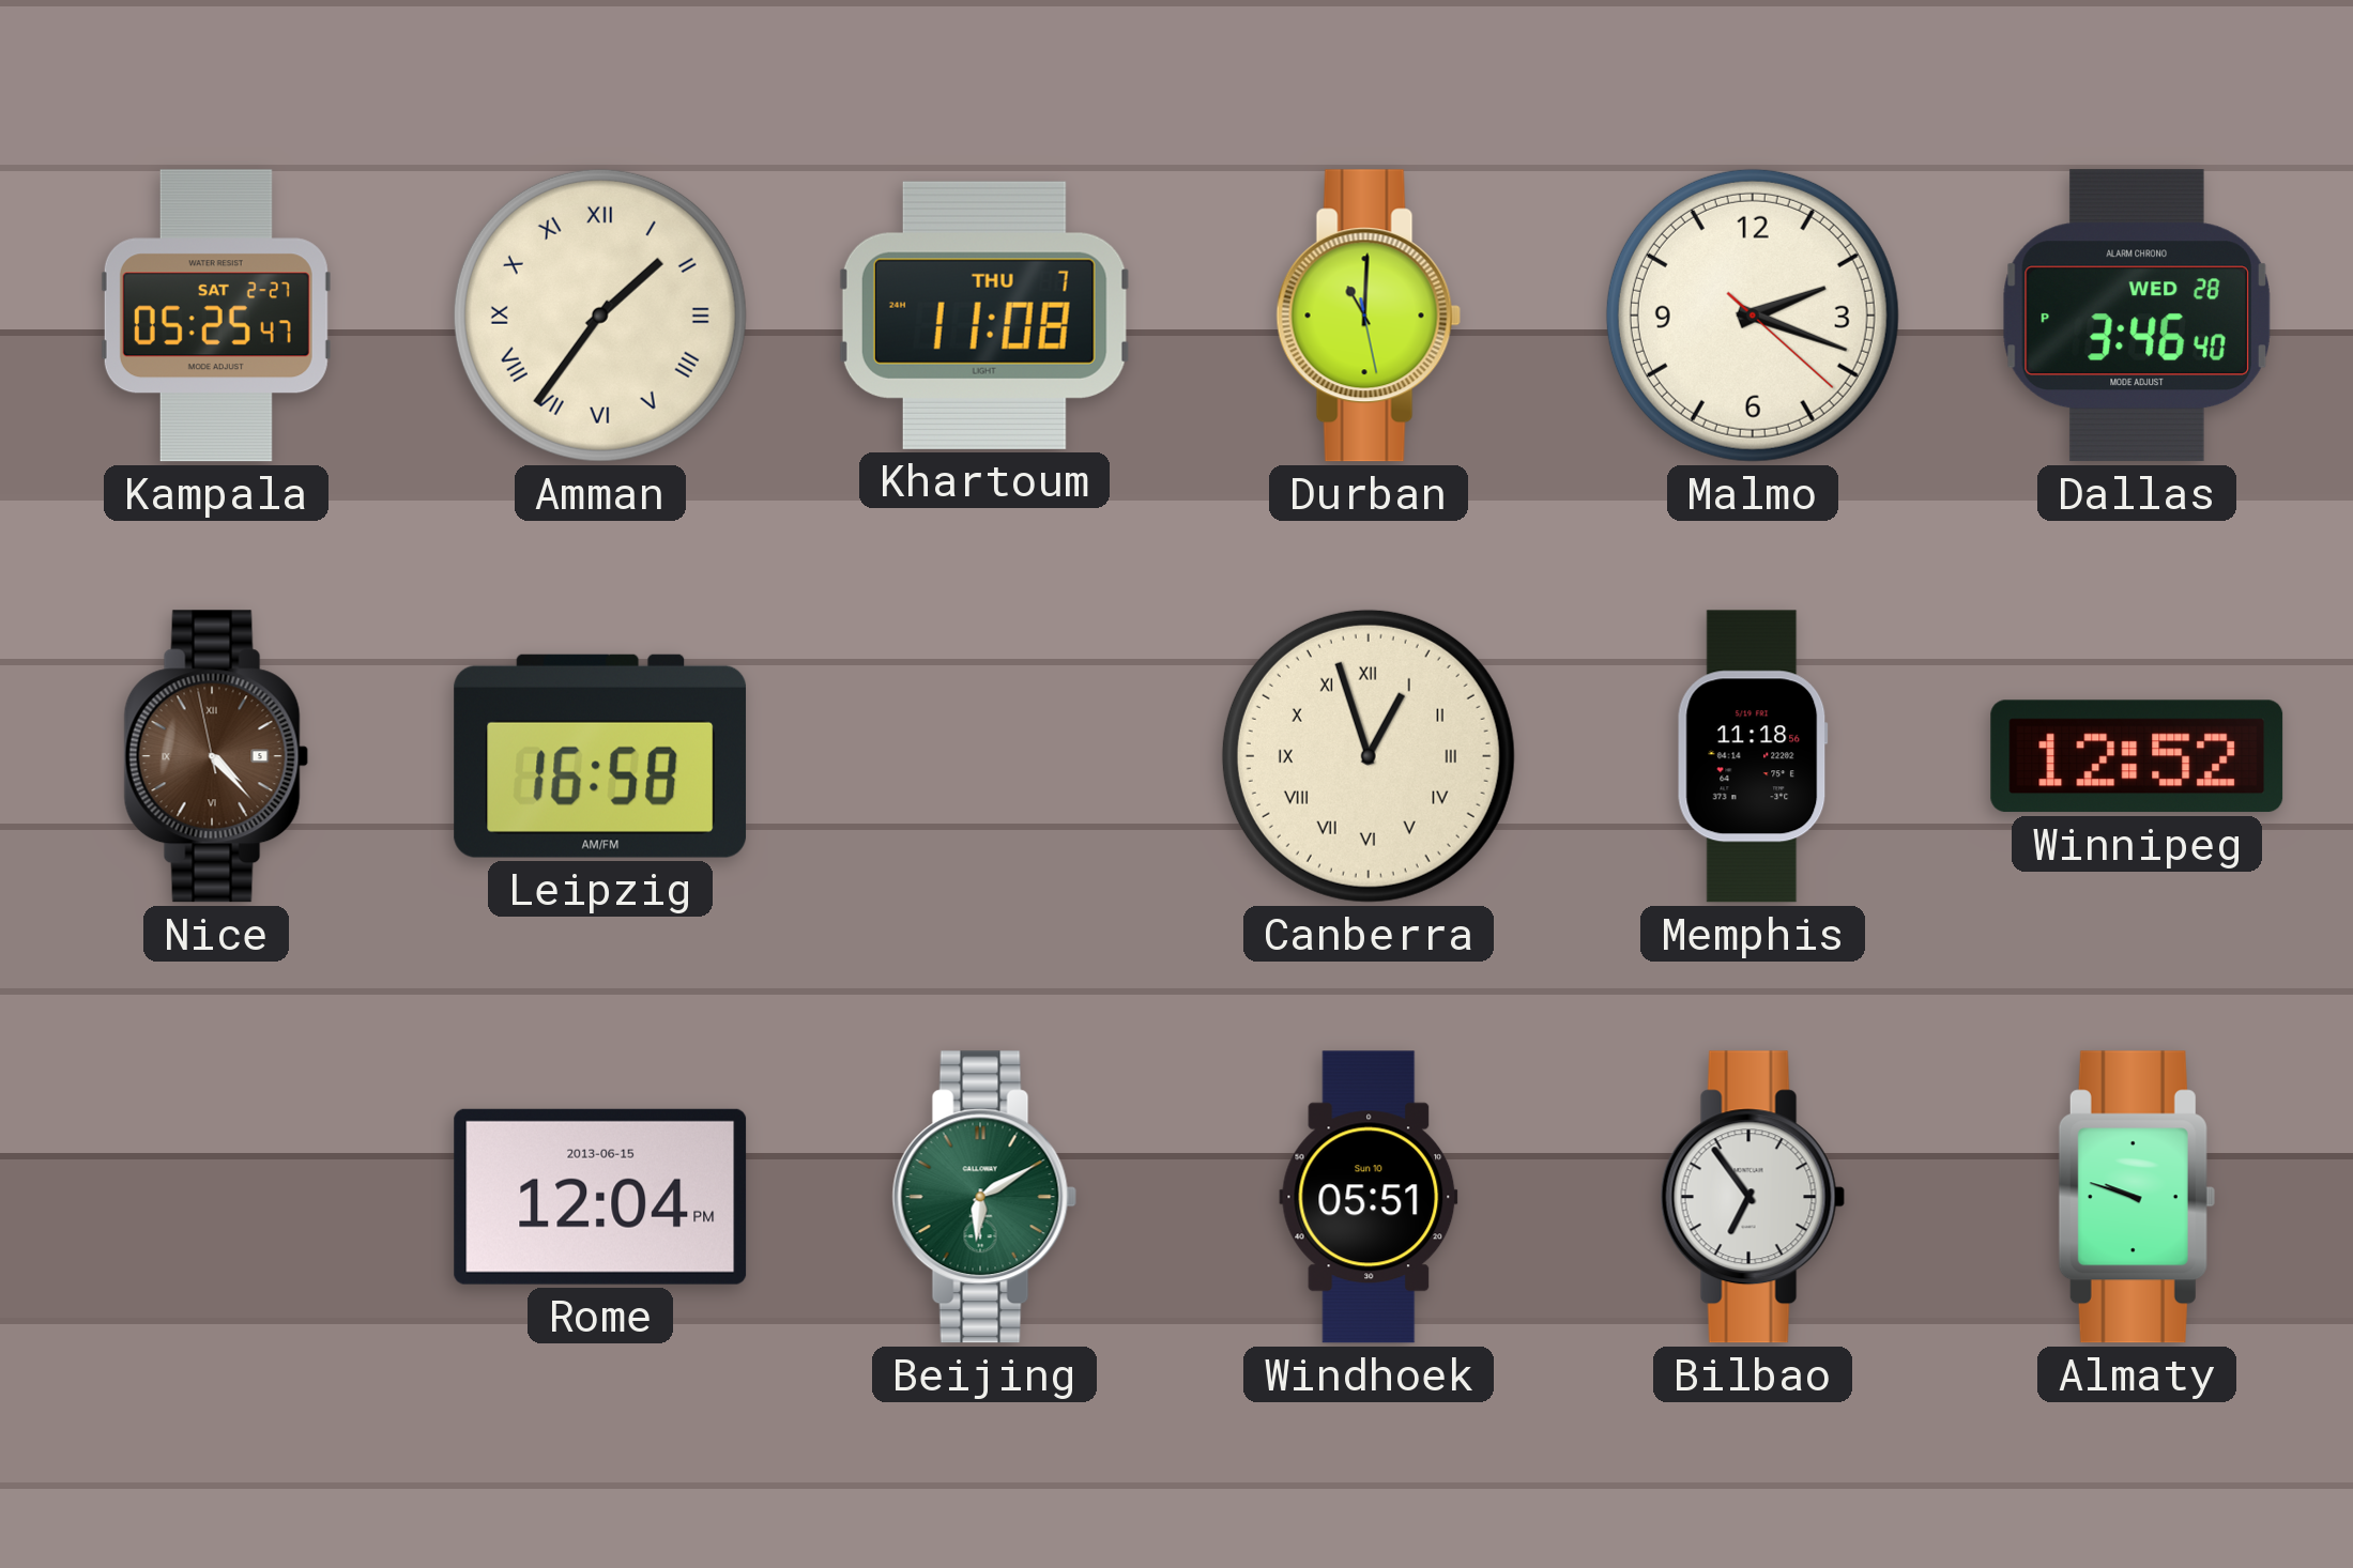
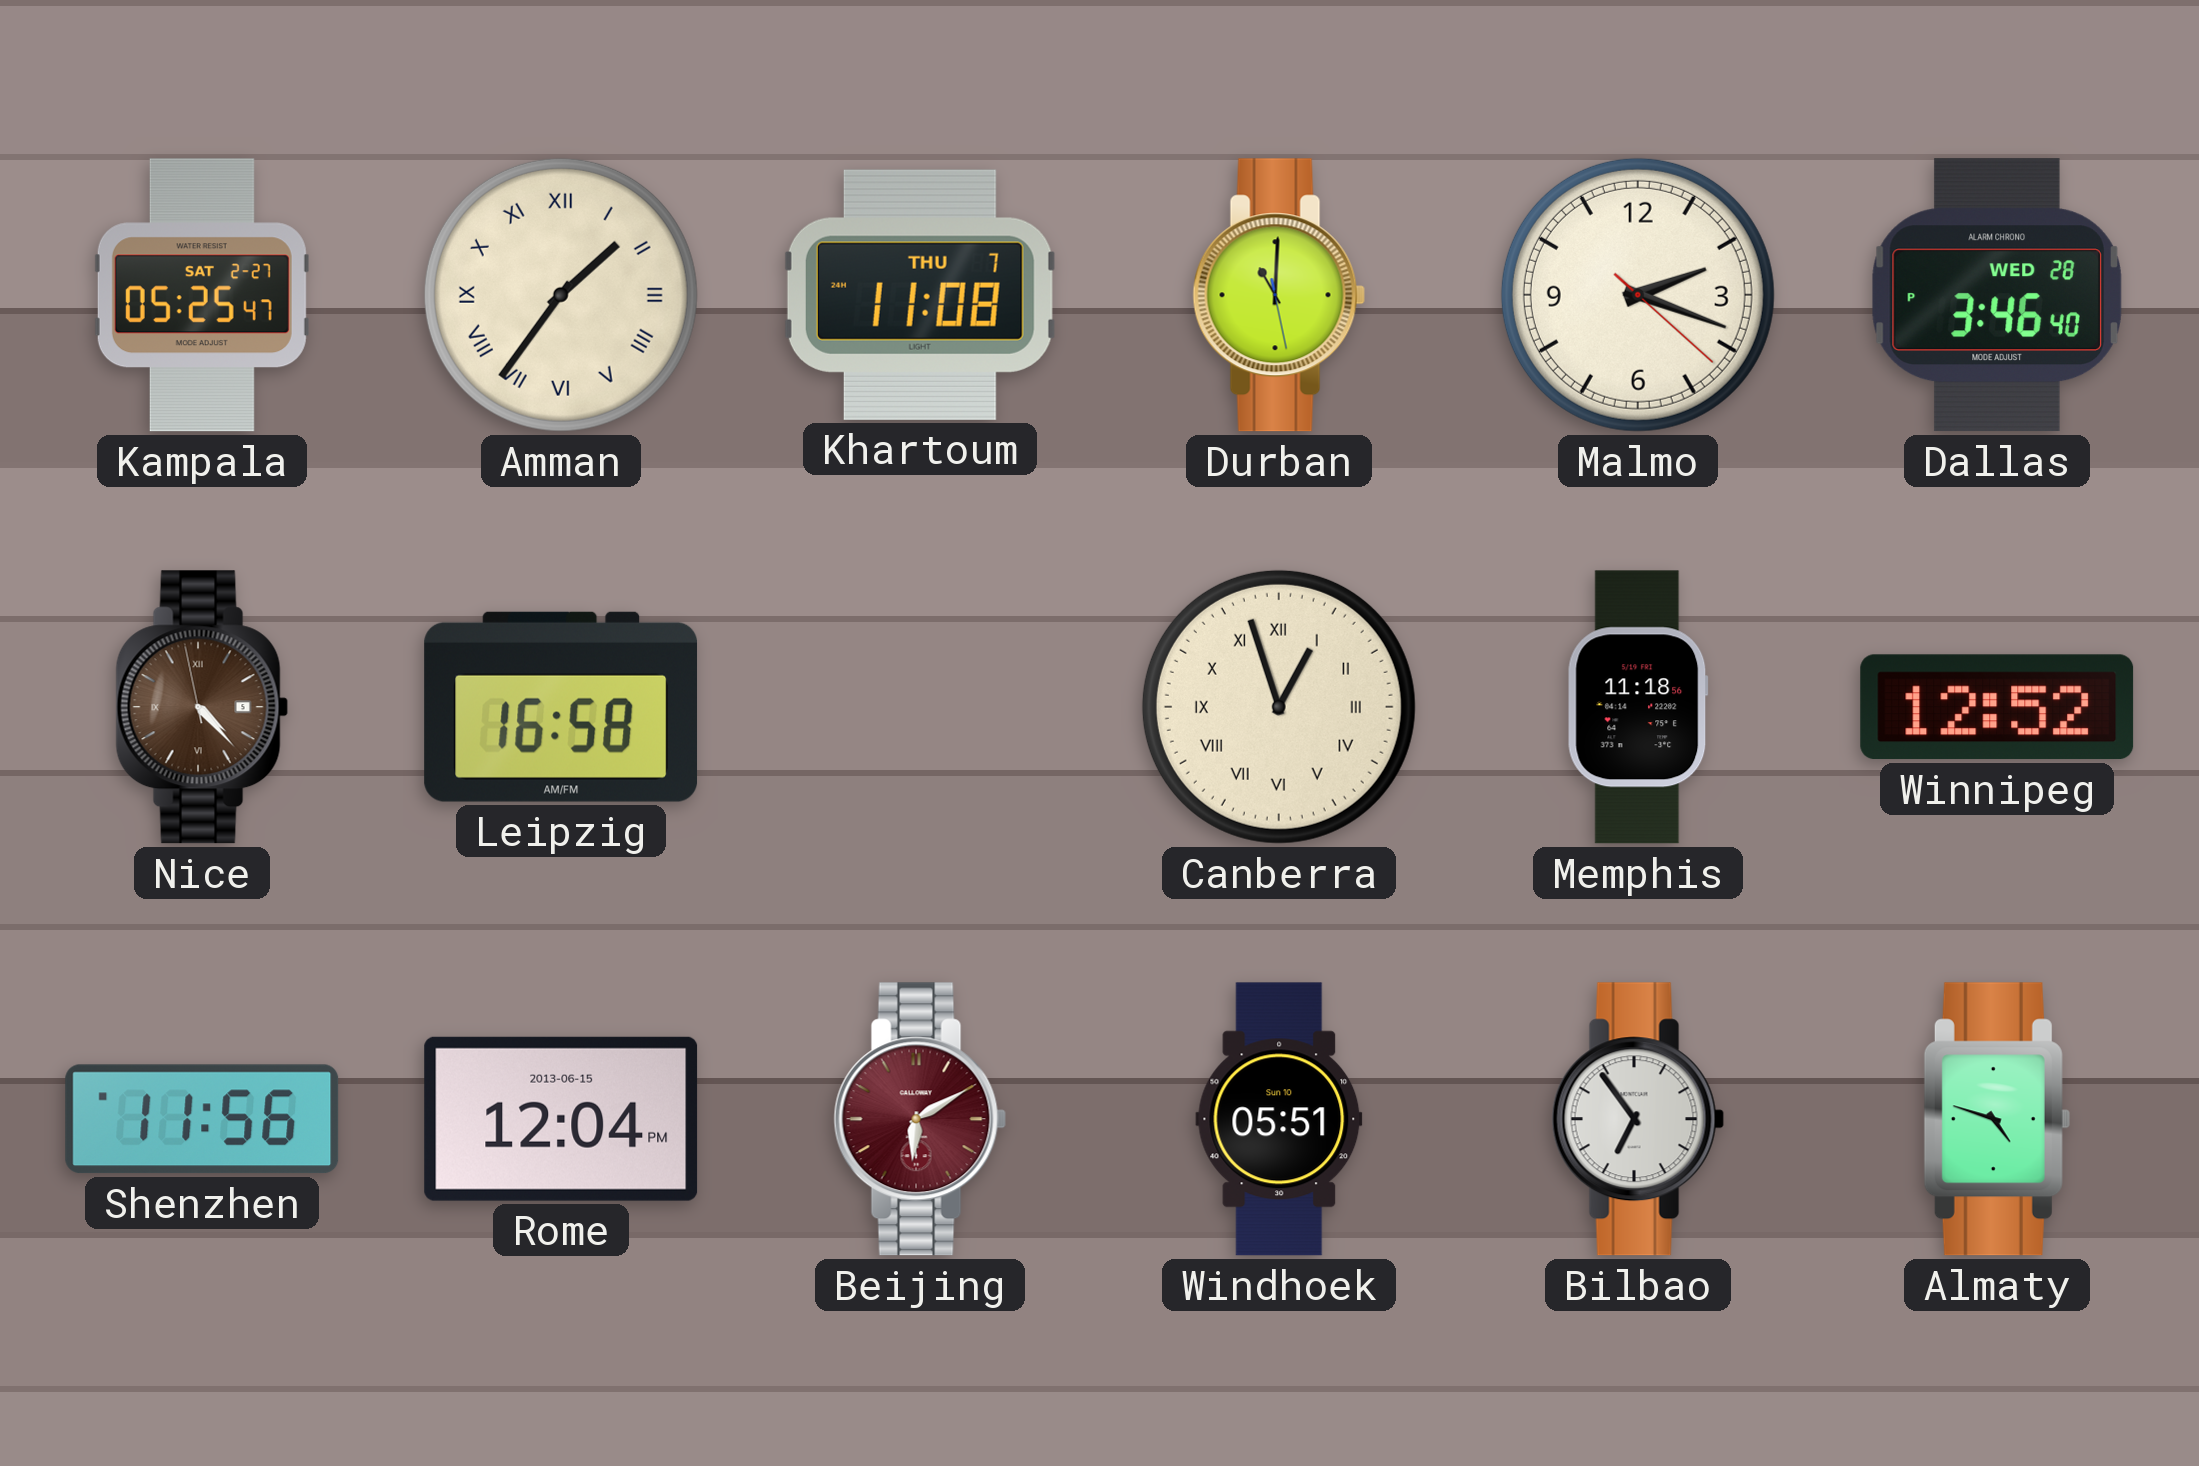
Shenzhen: none -> 11:56
Beijing dial: green -> burgundy
Almaty: 9:48 -> 4:48
